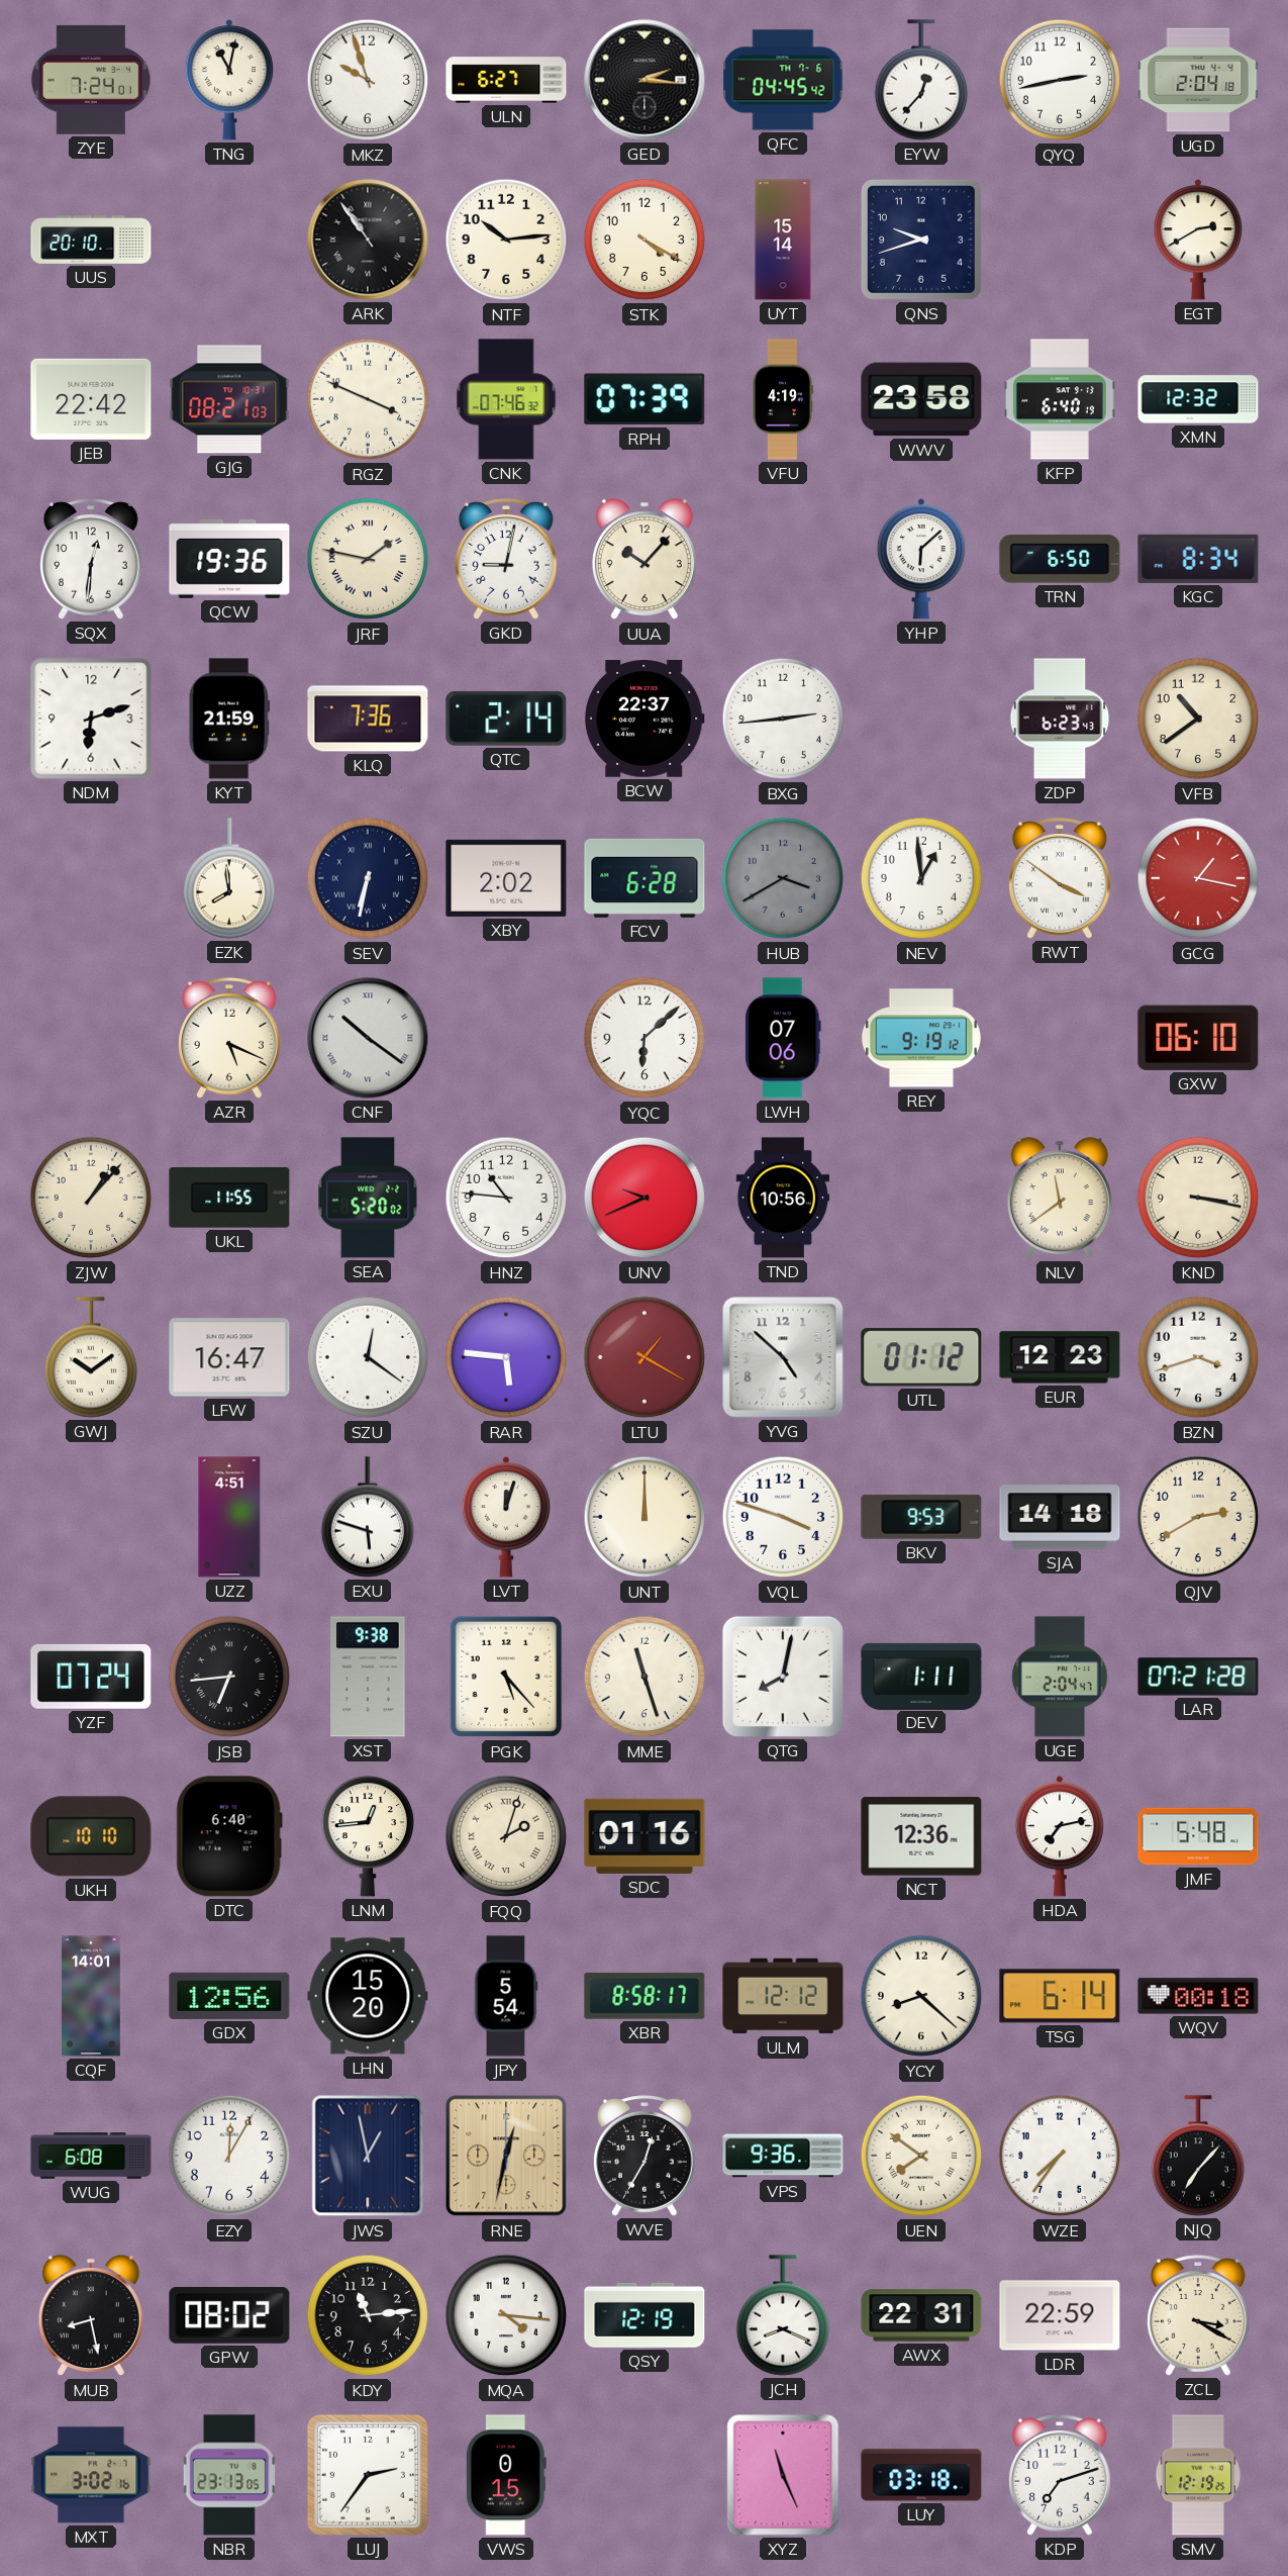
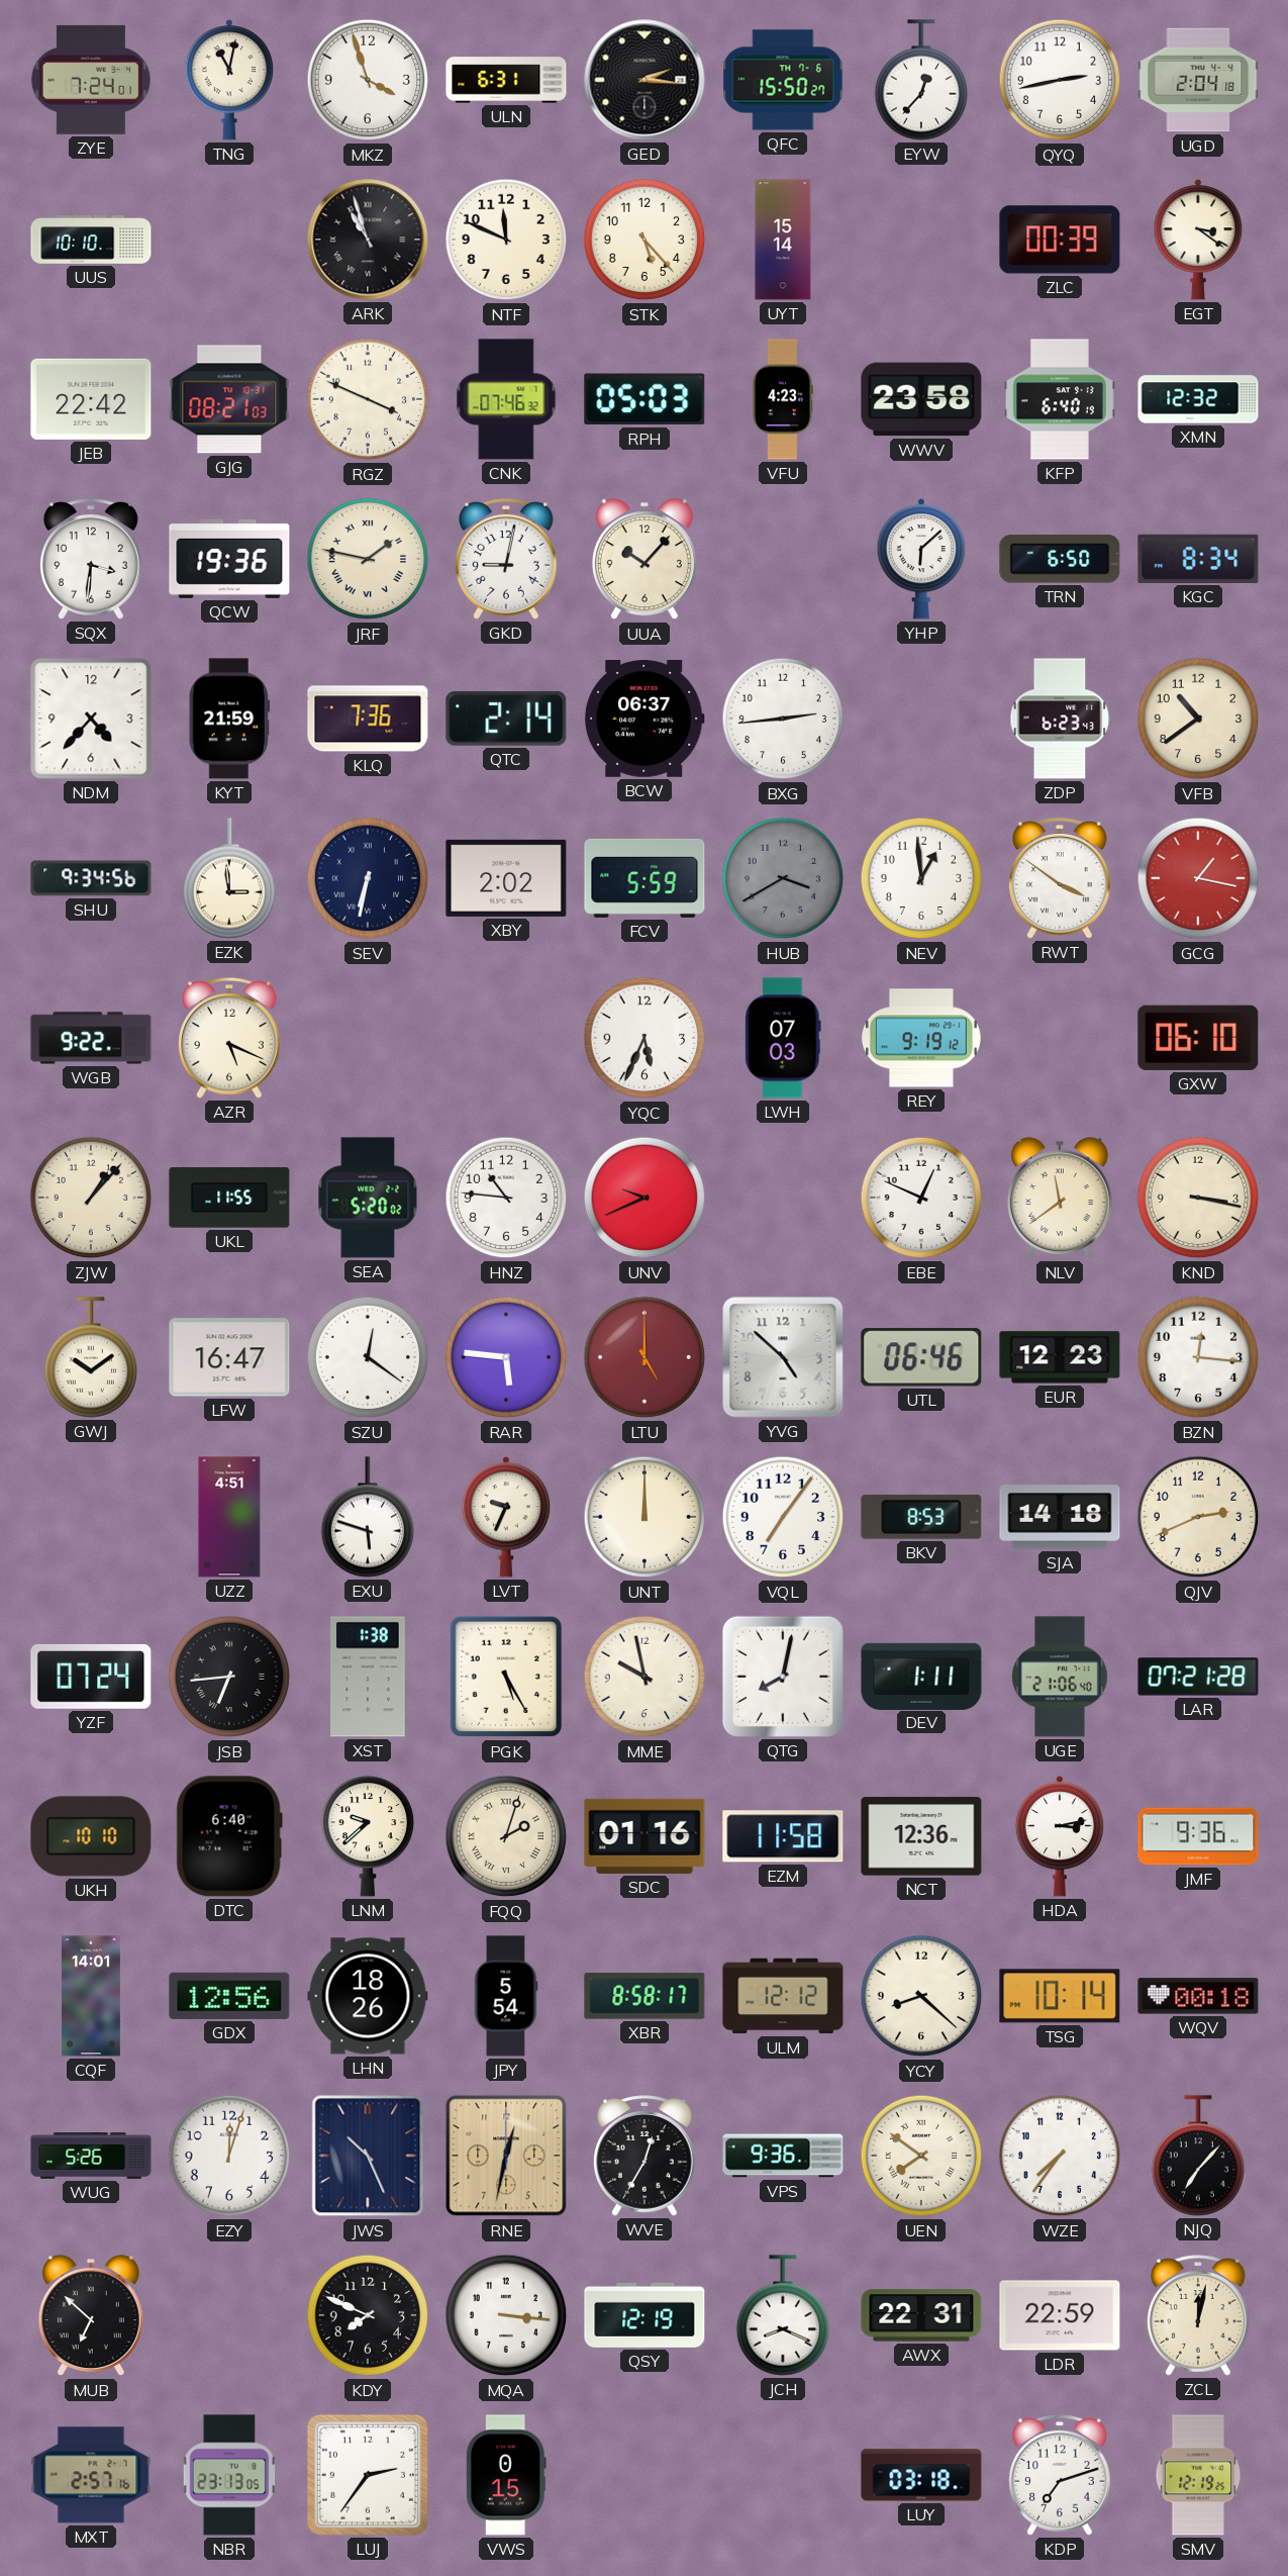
MKZ: 9:57 -> 3:57
ULN: 6:27 -> 6:31
QFC: 04:45 -> 15:50
UUS: 20:10 -> 10:10
ARK: 10:54 -> 10:57
NTF: 10:14 -> 11:49
STK: 4:20 -> 5:23
QNS: 9:42 -> none
ZLC: none -> 00:39
EGT: 2:40 -> 3:21
RPH: 07:39 -> 05:03
VFU: 4:19 -> 4:23
SQX: 12:31 -> 3:31
NDM: 6:12 -> 4:37
BCW: 22:37 -> 06:37
SHU: none -> 9:34
EZK: 7:59 -> 2:59
FCV: 6:28 -> 5:59
WGB: none -> 9:22
CNF: 10:21 -> none
YQC: 6:08 -> 5:34
LWH: 07:06 -> 07:03
TND: 10:56 -> none
EBE: none -> 12:49
LTU: 1:20 -> 5:00
UTL: 01:12 -> 06:46
BZN: 3:42 -> 12:16
LVT: 12:03 -> 9:34
VQL: 3:48 -> 7:06
BKV: 9:53 -> 8:53
QJV: 2:40 -> 2:41
XST: 9:38 -> 1:38
PGK: 5:23 -> 5:25
MME: 11:27 -> 9:58
UGE: 2:04 -> 21:06
LNM: 12:44 -> 9:38
EZM: none -> 11:58
HDA: 7:13 -> 3:13
JMF: 5:48 -> 9:36
LHN: 15:20 -> 18:26
TSG: 6:14 -> 10:14
WUG: 6:08 -> 5:26
EZY: 12:05 -> 12:03
JWS: 12:58 -> 10:26
MUB: 8:28 -> 6:52
GPW: 08:02 -> none
KDY: 11:14 -> 7:49
MQA: 4:16 -> 3:16
ZCL: 3:20 -> 12:02
MXT: 3:02 -> 2:57
XYZ: 11:26 -> none
